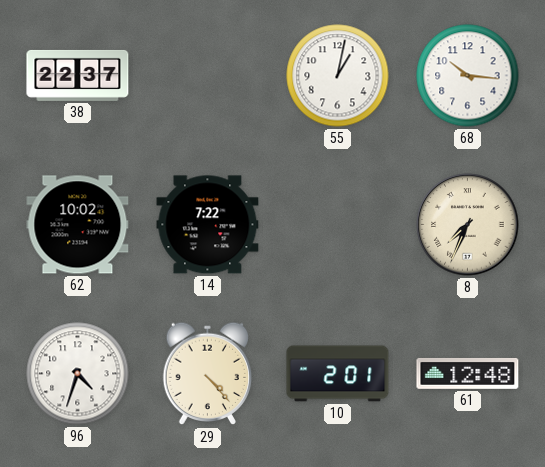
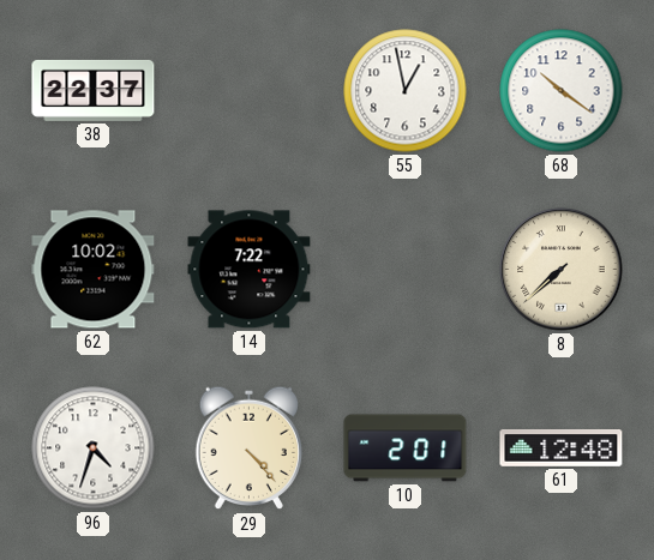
55: 1:02 -> 12:58
68: 10:16 -> 10:21
8: 7:34 -> 7:38
